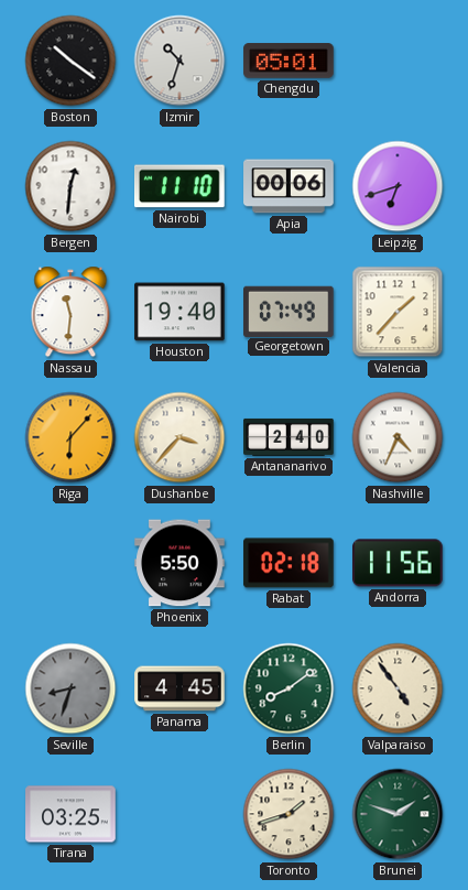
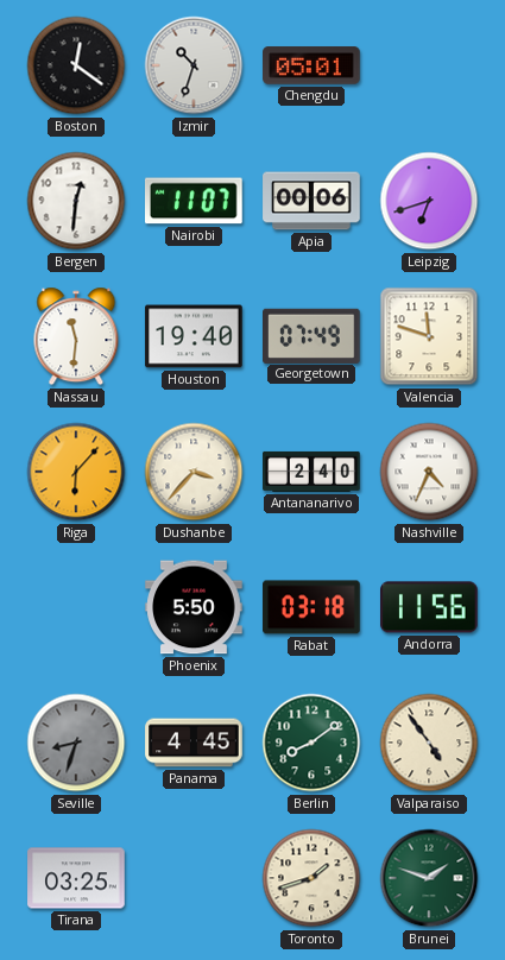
Boston: 10:21 -> 12:21
Nairobi: 11:10 -> 11:07
Valencia: 1:37 -> 11:48
Rabat: 02:18 -> 03:18
